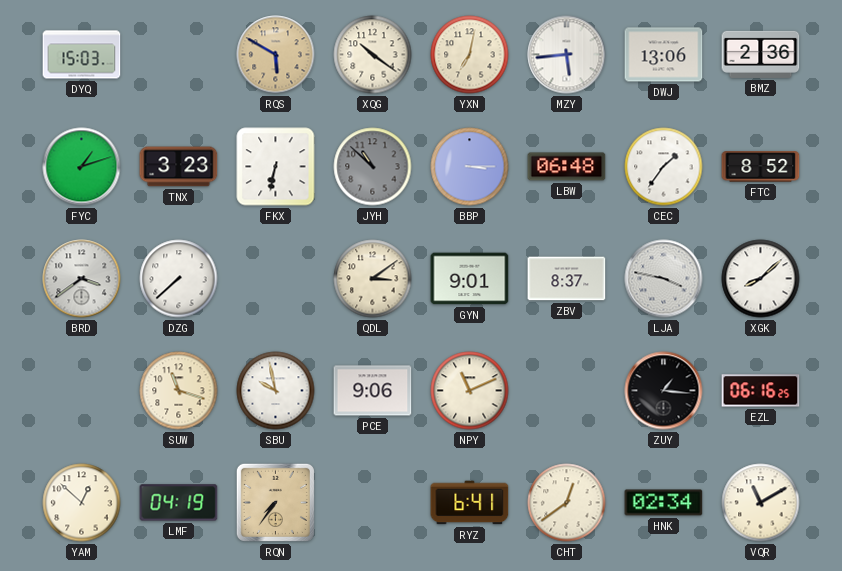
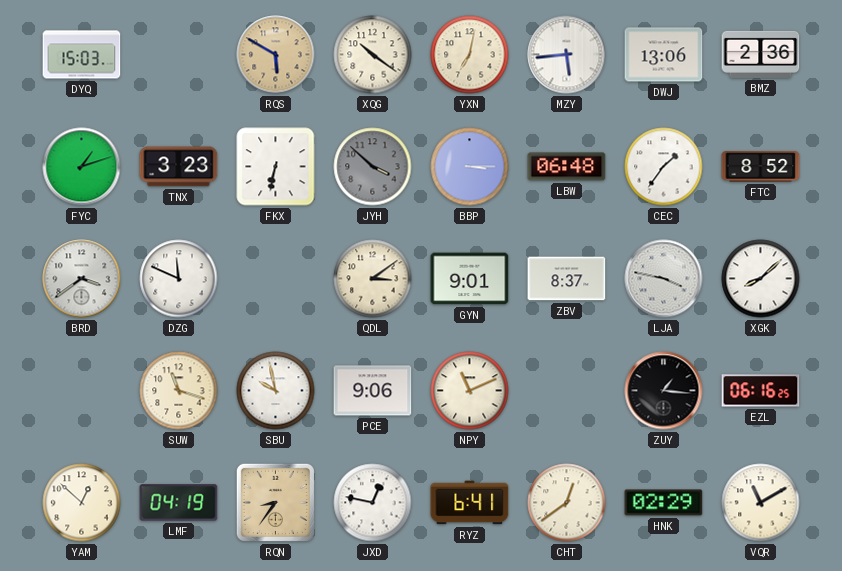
JYH: 10:52 -> 3:52
DZG: 7:38 -> 11:49
RQN: 7:36 -> 8:36
JXD: none -> 12:47
HNK: 02:34 -> 02:29
